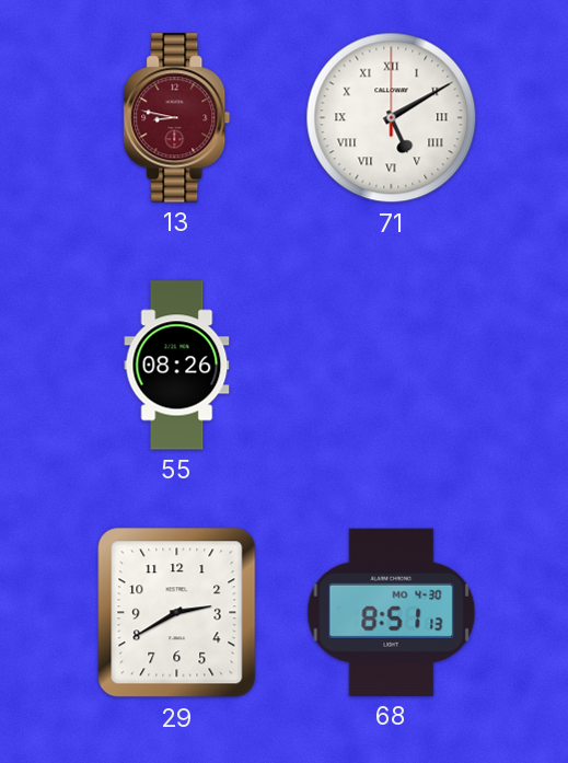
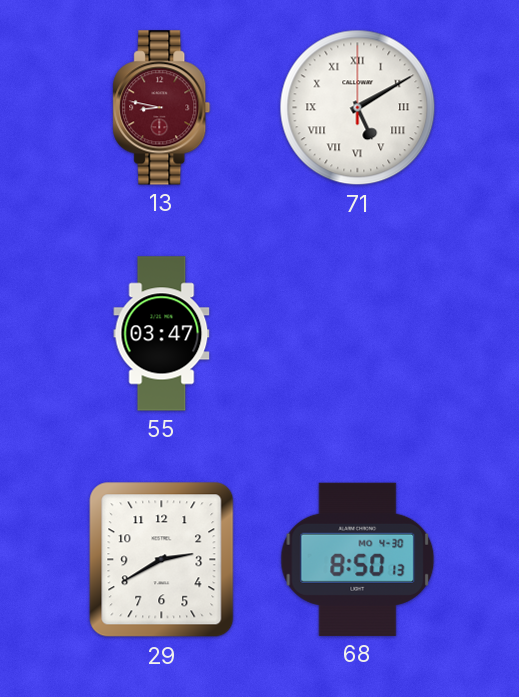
55: 08:26 -> 03:47
68: 8:51 -> 8:50
